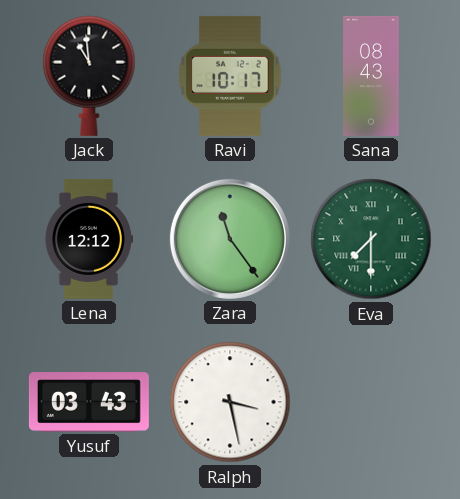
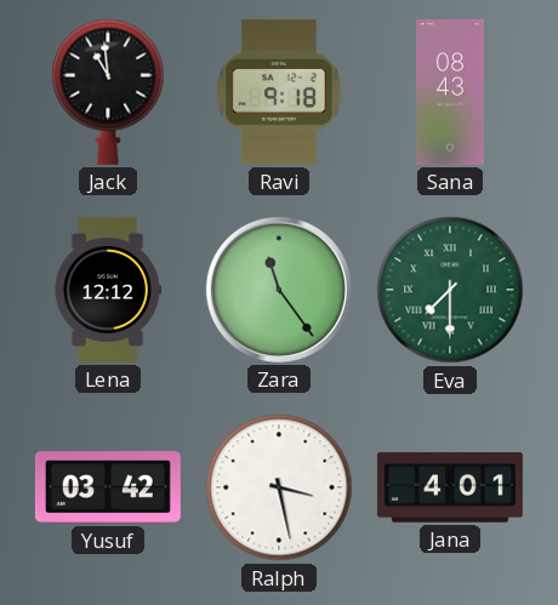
Ravi: 10:17 -> 9:18
Yusuf: 03:43 -> 03:42
Jana: none -> 4:01
